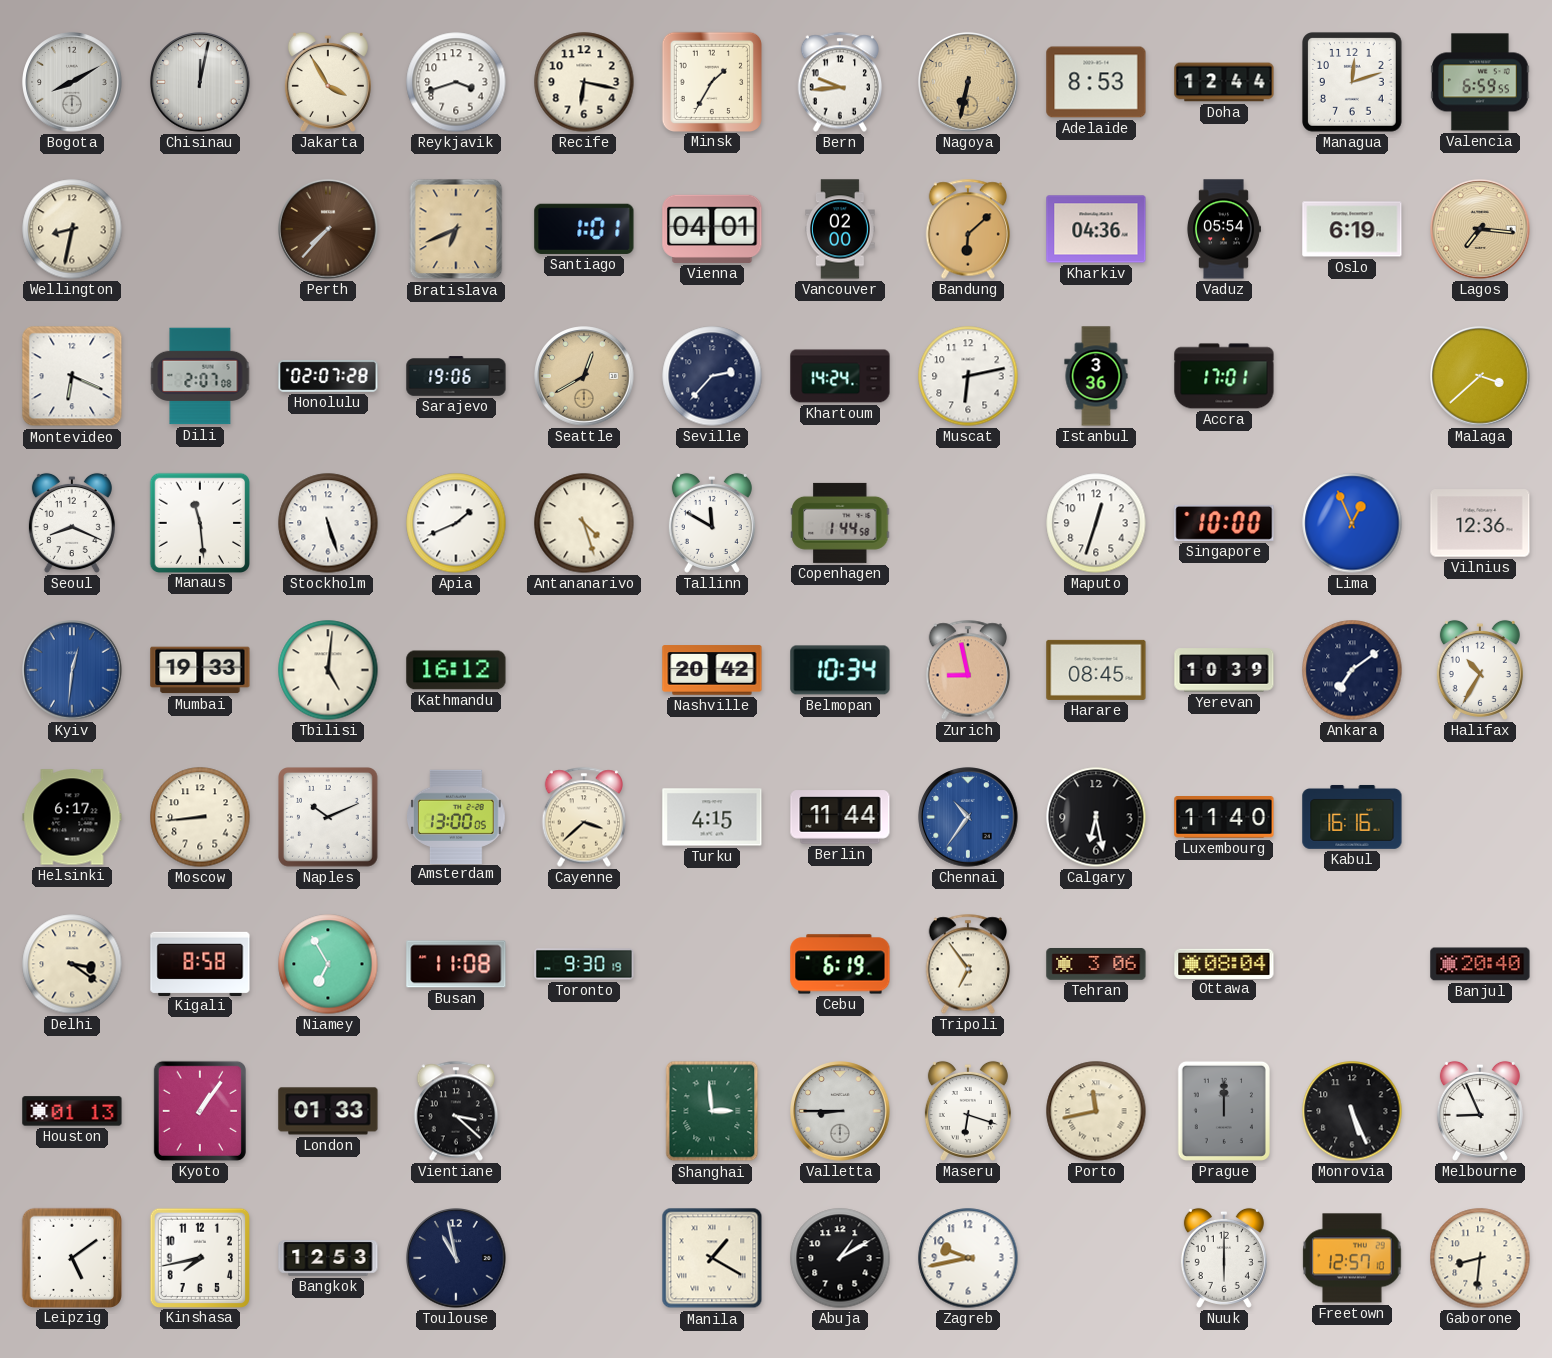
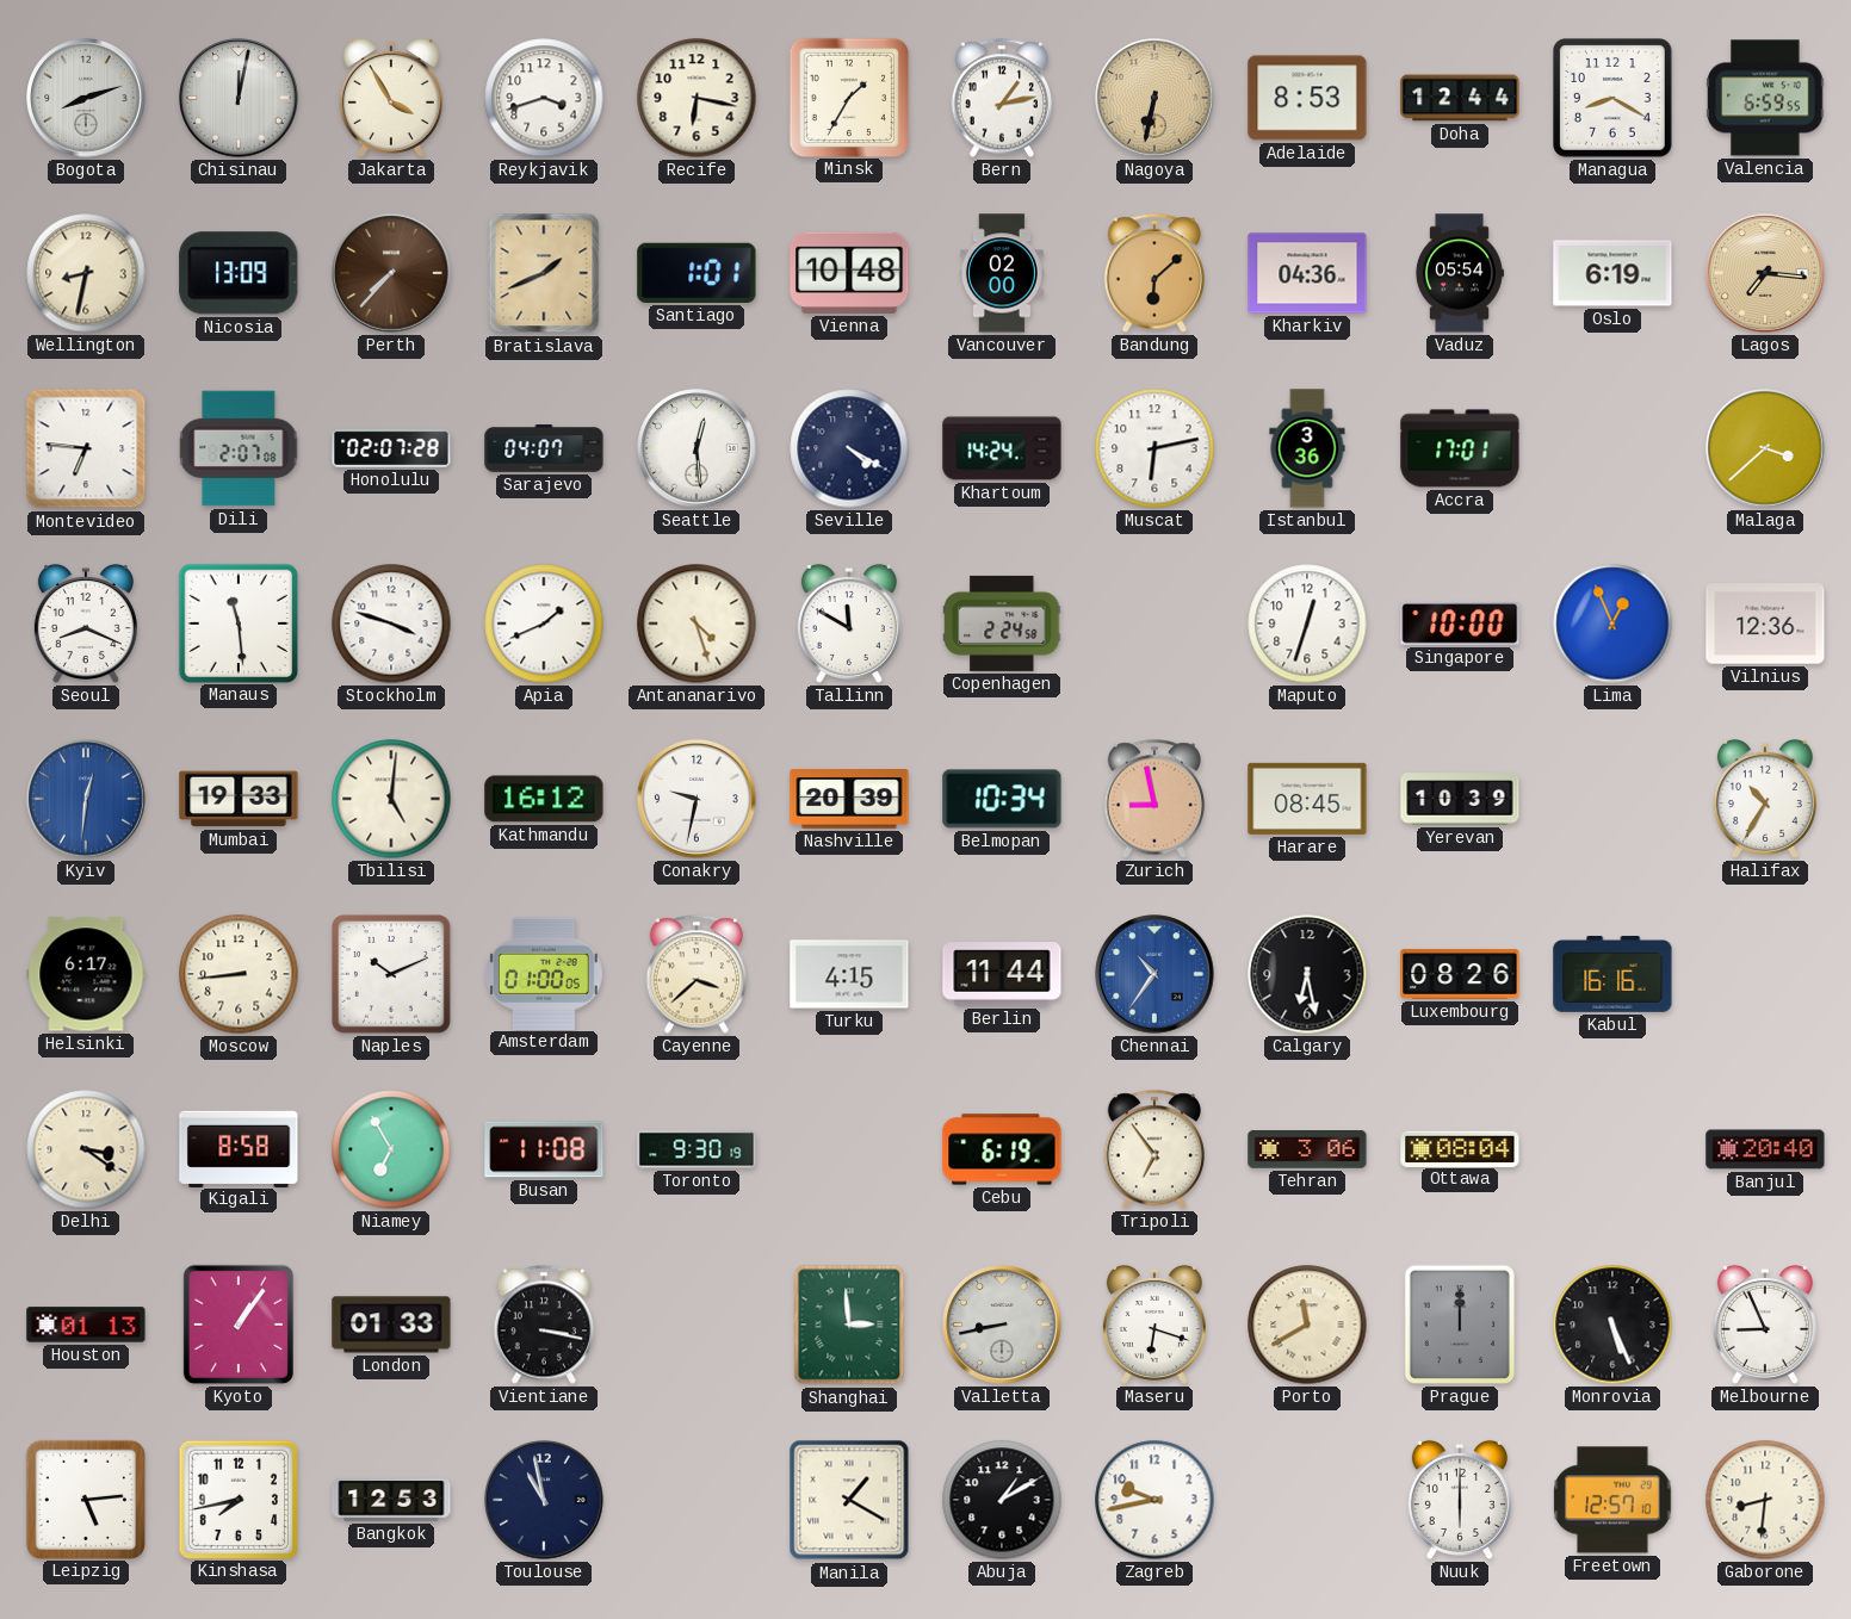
Bogota: 8:10 -> 8:12
Bern: 9:44 -> 1:13
Managua: 12:12 -> 8:20
Nicosia: none -> 13:09
Bratislava: 6:41 -> 1:41
Vienna: 04:01 -> 10:48
Montevideo: 6:19 -> 6:46
Sarajevo: 19:06 -> 04:07
Seattle: 12:40 -> 12:29
Seattle dial: champagne -> white
Seville: 2:37 -> 4:20
Stockholm: 5:27 -> 3:48
Copenhagen: 1:44 -> 2:24
Conakry: none -> 9:32
Nashville: 20:42 -> 20:39
Ankara: 7:09 -> none
Amsterdam: 13:00 -> 01:00
Luxembourg: 11:40 -> 08:26
Vientiane: 3:22 -> 3:17
Valletta: 8:45 -> 8:43
Porto: 11:43 -> 11:40
Leipzig: 5:09 -> 5:14
